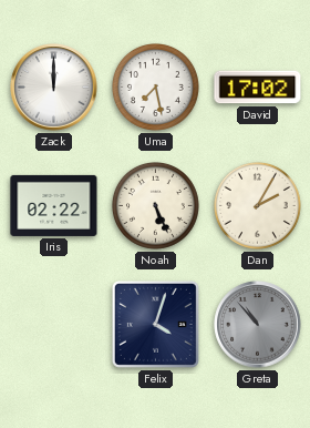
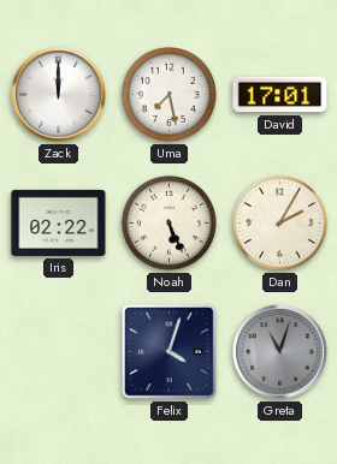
David: 17:02 -> 17:01
Greta: 10:53 -> 11:03
